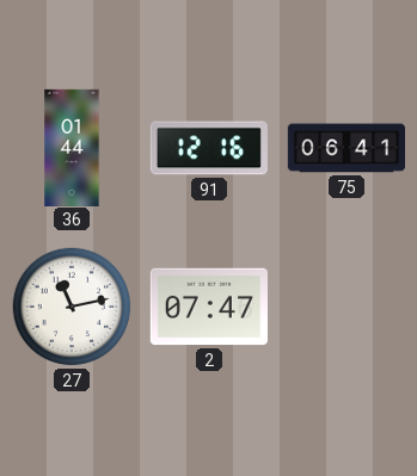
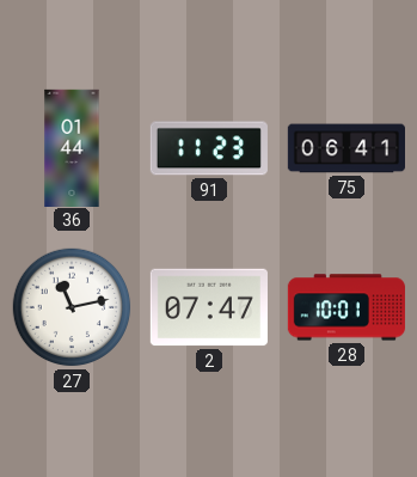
91: 12:16 -> 11:23
28: none -> 10:01
